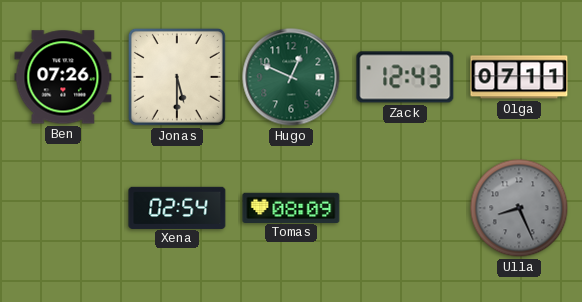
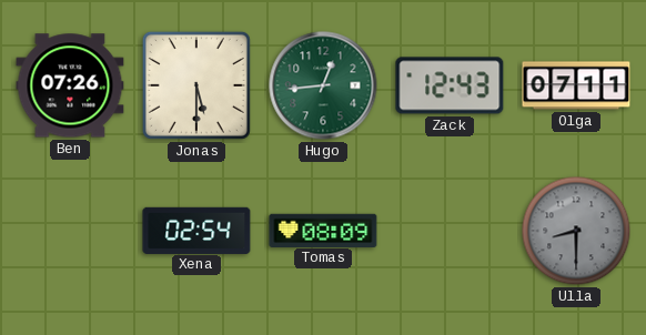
Hugo: 12:49 -> 12:44
Ulla: 8:26 -> 8:30
